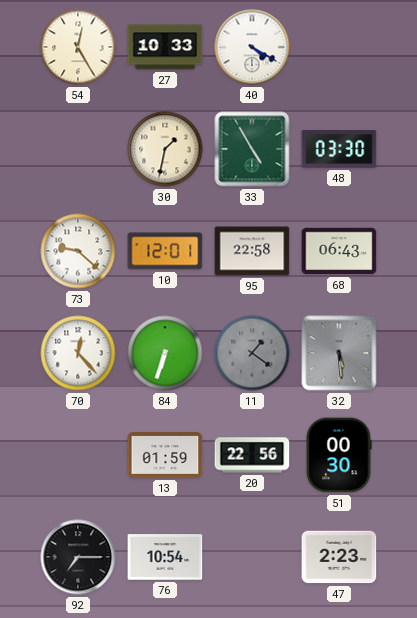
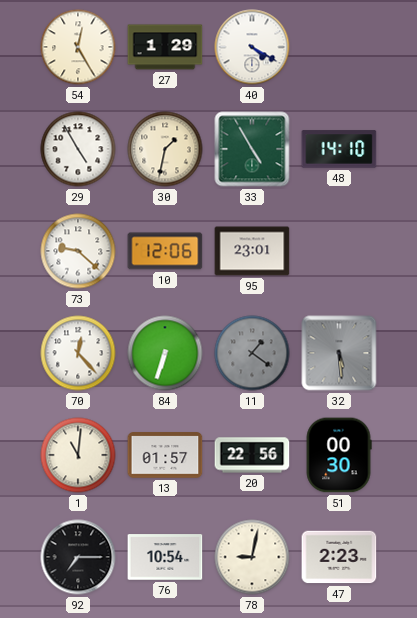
27: 10:33 -> 1:29
29: none -> 4:55
48: 03:30 -> 14:10
10: 12:01 -> 12:06
95: 22:58 -> 23:01
68: 06:43 -> none
1: none -> 11:01
13: 01:59 -> 01:57
78: none -> 9:02
